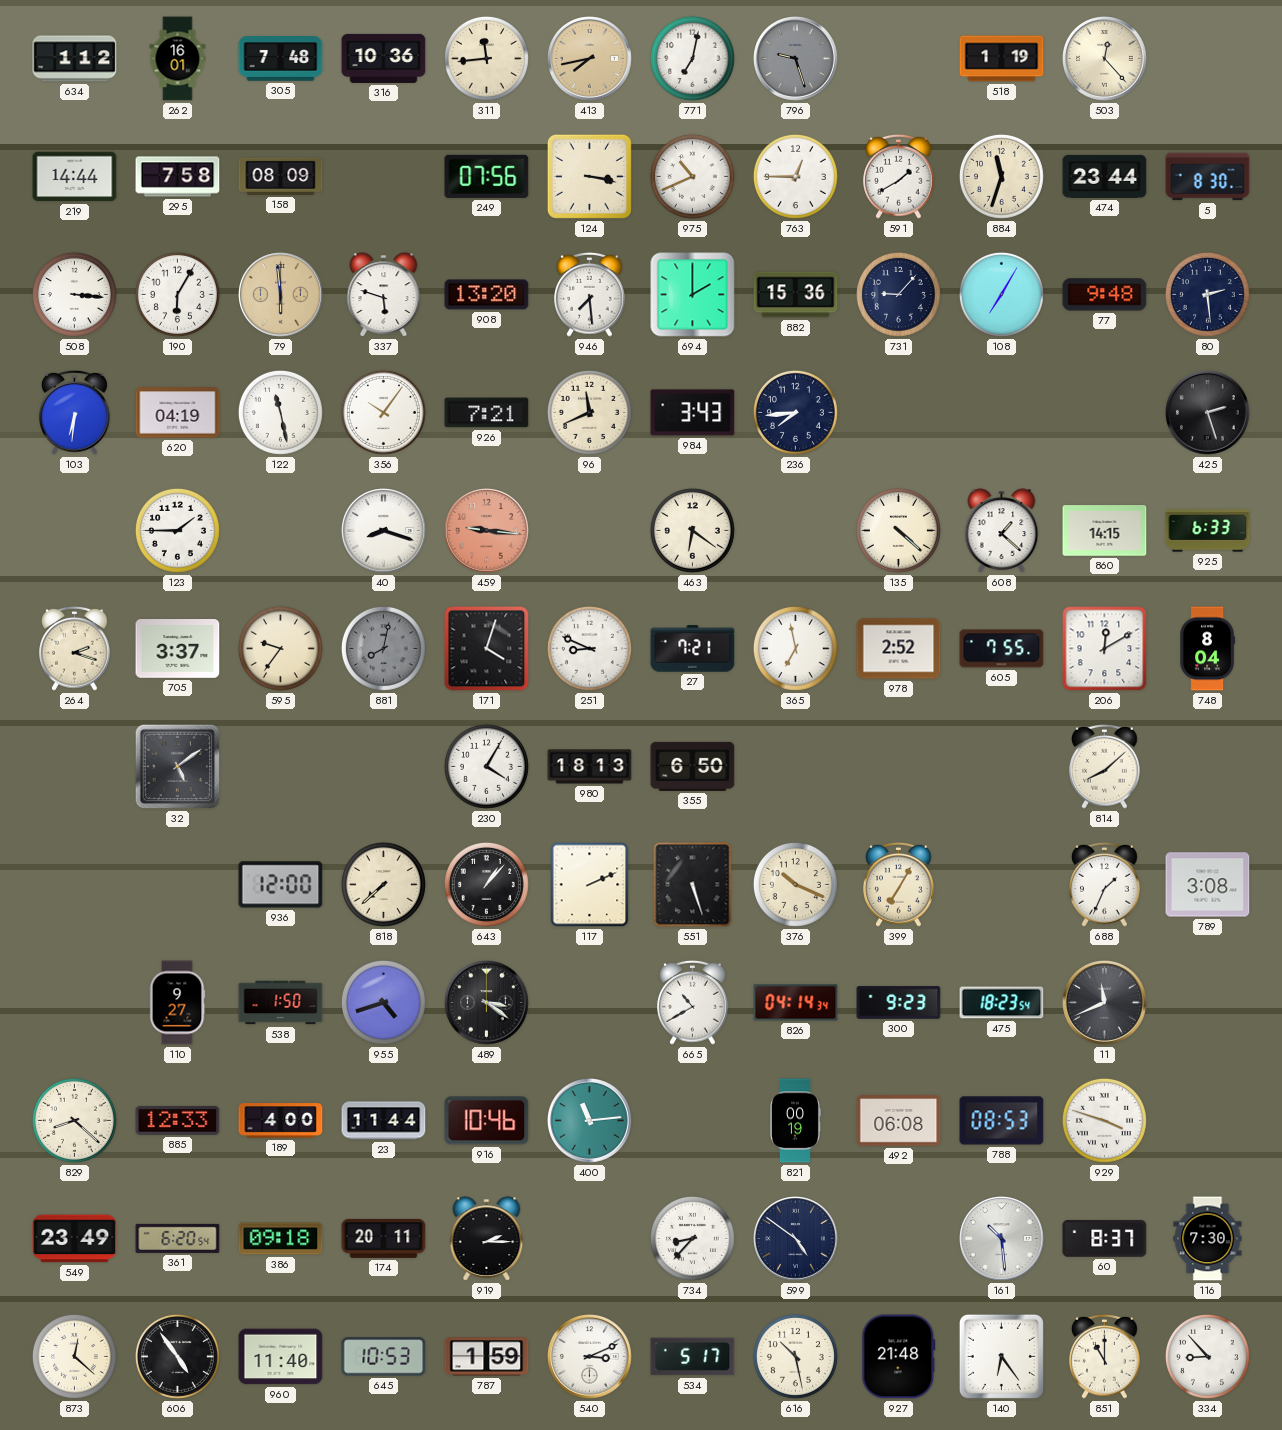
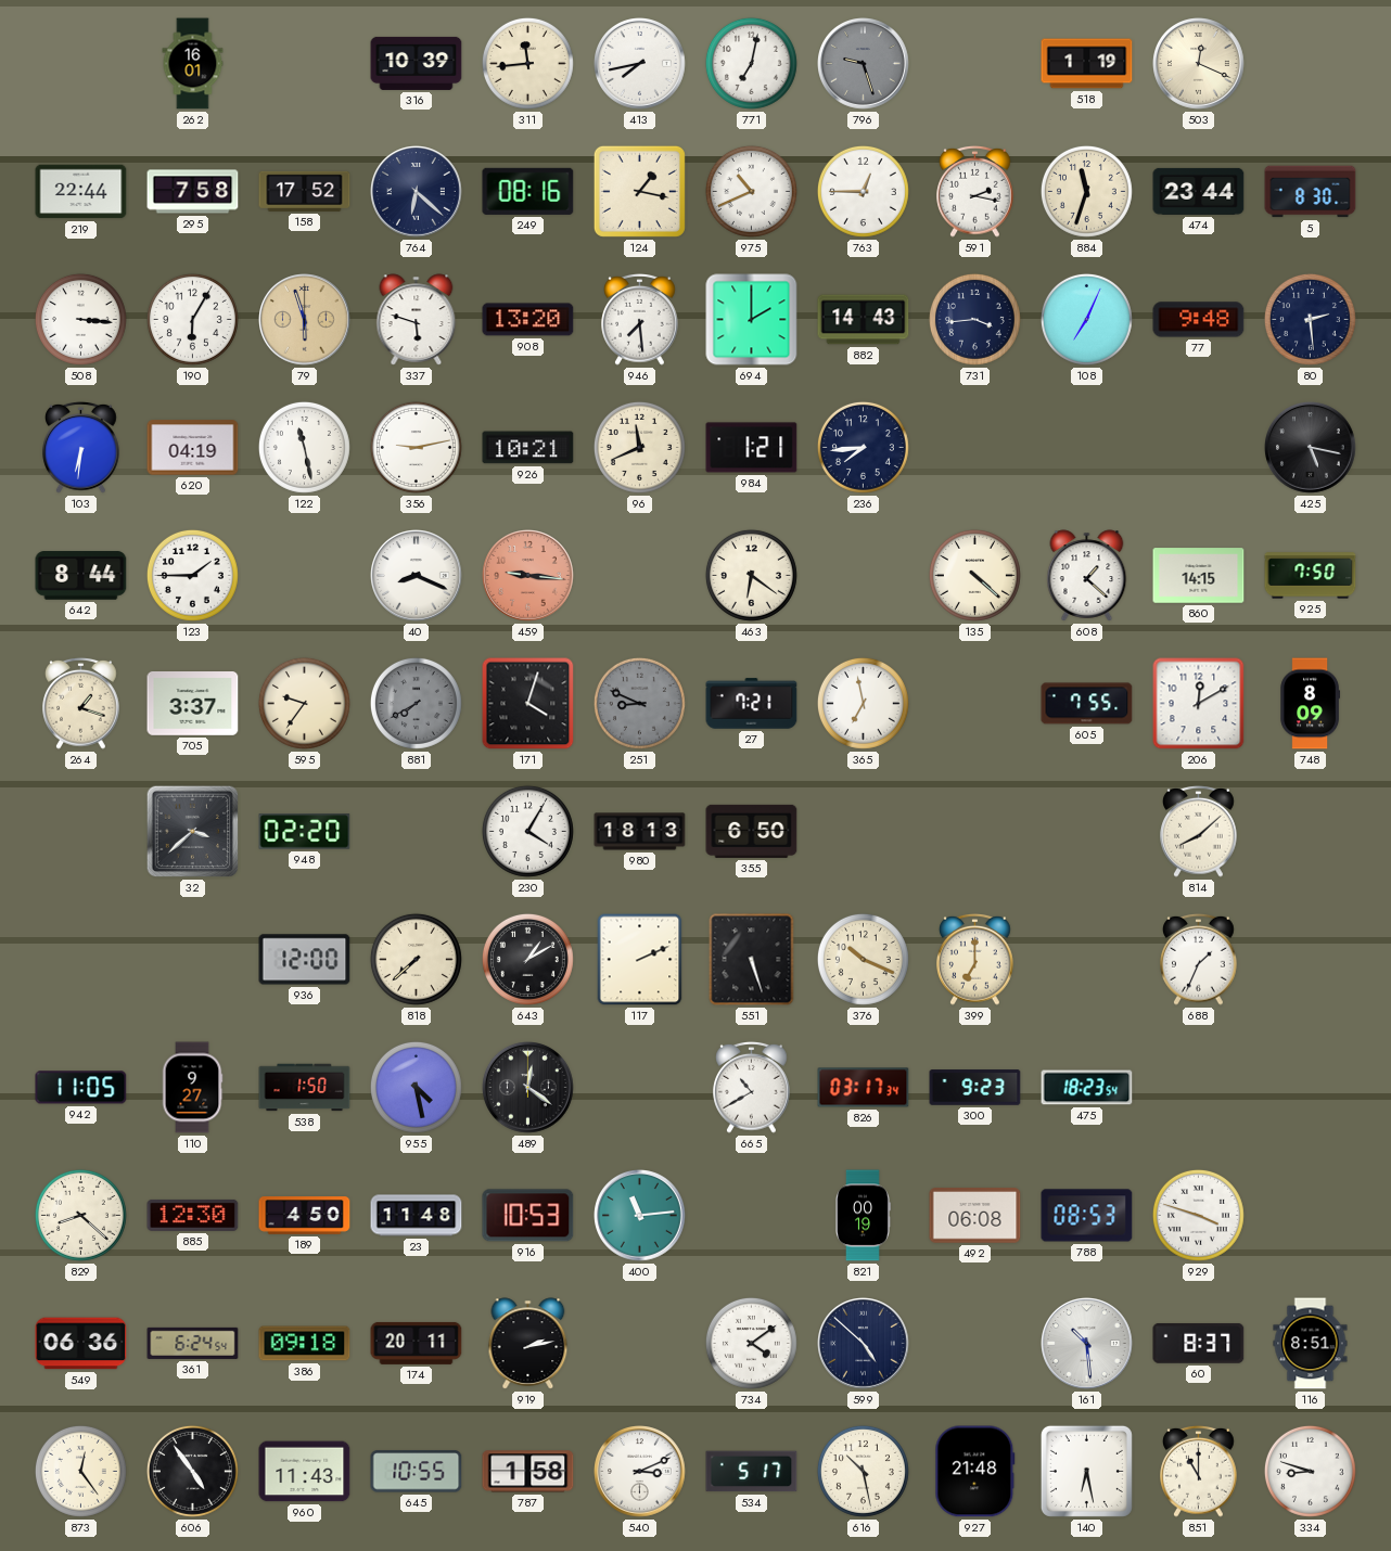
634: 1:12 -> none
305: 7:48 -> none
316: 10:36 -> 10:39
413 dial: champagne -> white
503: 12:23 -> 12:19
219: 14:44 -> 22:44
158: 08:09 -> 17:52
764: none -> 6:22
249: 07:56 -> 08:16
124: 3:17 -> 1:17
591: 1:40 -> 2:17
79: 5:59 -> 5:57
882: 15:36 -> 14:43
731: 9:07 -> 3:44
108: 7:05 -> 7:04
356: 10:06 -> 9:13
926: 7:21 -> 10:21
984: 3:43 -> 1:21
425: 2:27 -> 5:17
642: none -> 8:44
40: 8:18 -> 8:19
925: 6:33 -> 7:50
264: 2:18 -> 1:18
881: 8:02 -> 7:40
251 dial: white -> grey
978: 2:52 -> none
748: 8:04 -> 8:09
32: 5:09 -> 3:38
948: none -> 02:20
643: 1:07 -> 1:10
399: 7:05 -> 7:00
789: 3:08 -> none
942: none -> 11:05
955: 4:42 -> 4:28
489: 3:21 -> 12:21
826: 04:14 -> 03:17
11: 11:41 -> none
885: 12:33 -> 12:30
189: 4:00 -> 4:50
23: 11:44 -> 11:48
916: 10:46 -> 10:53
549: 23:49 -> 06:36
361: 6:20 -> 6:24
919: 2:15 -> 2:13
734: 8:37 -> 4:09
599: 4:51 -> 4:52
116: 7:30 -> 8:51
873: 12:22 -> 12:24
960: 11:40 -> 11:43
645: 10:53 -> 10:55
787: 1:59 -> 1:58
140: 6:24 -> 6:28
334: 8:53 -> 8:48
